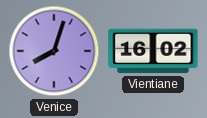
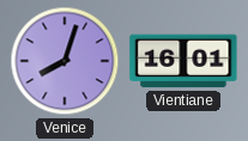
Vientiane: 16:02 -> 16:01
